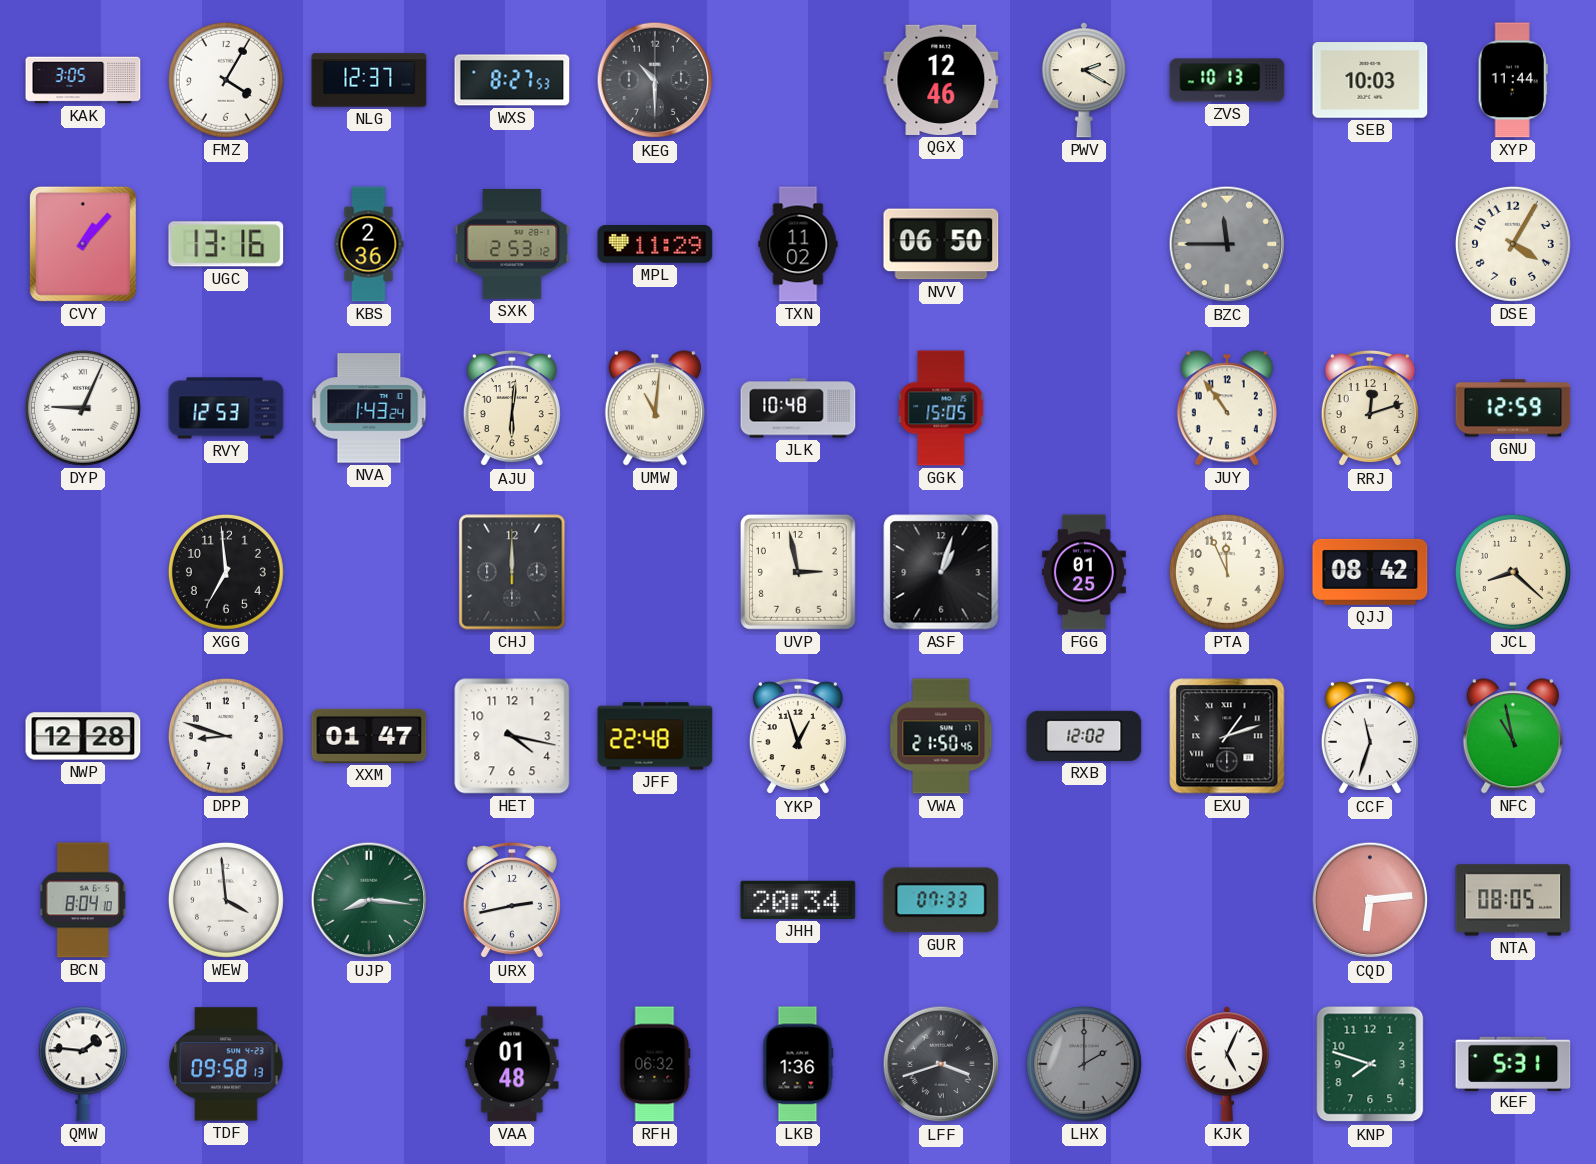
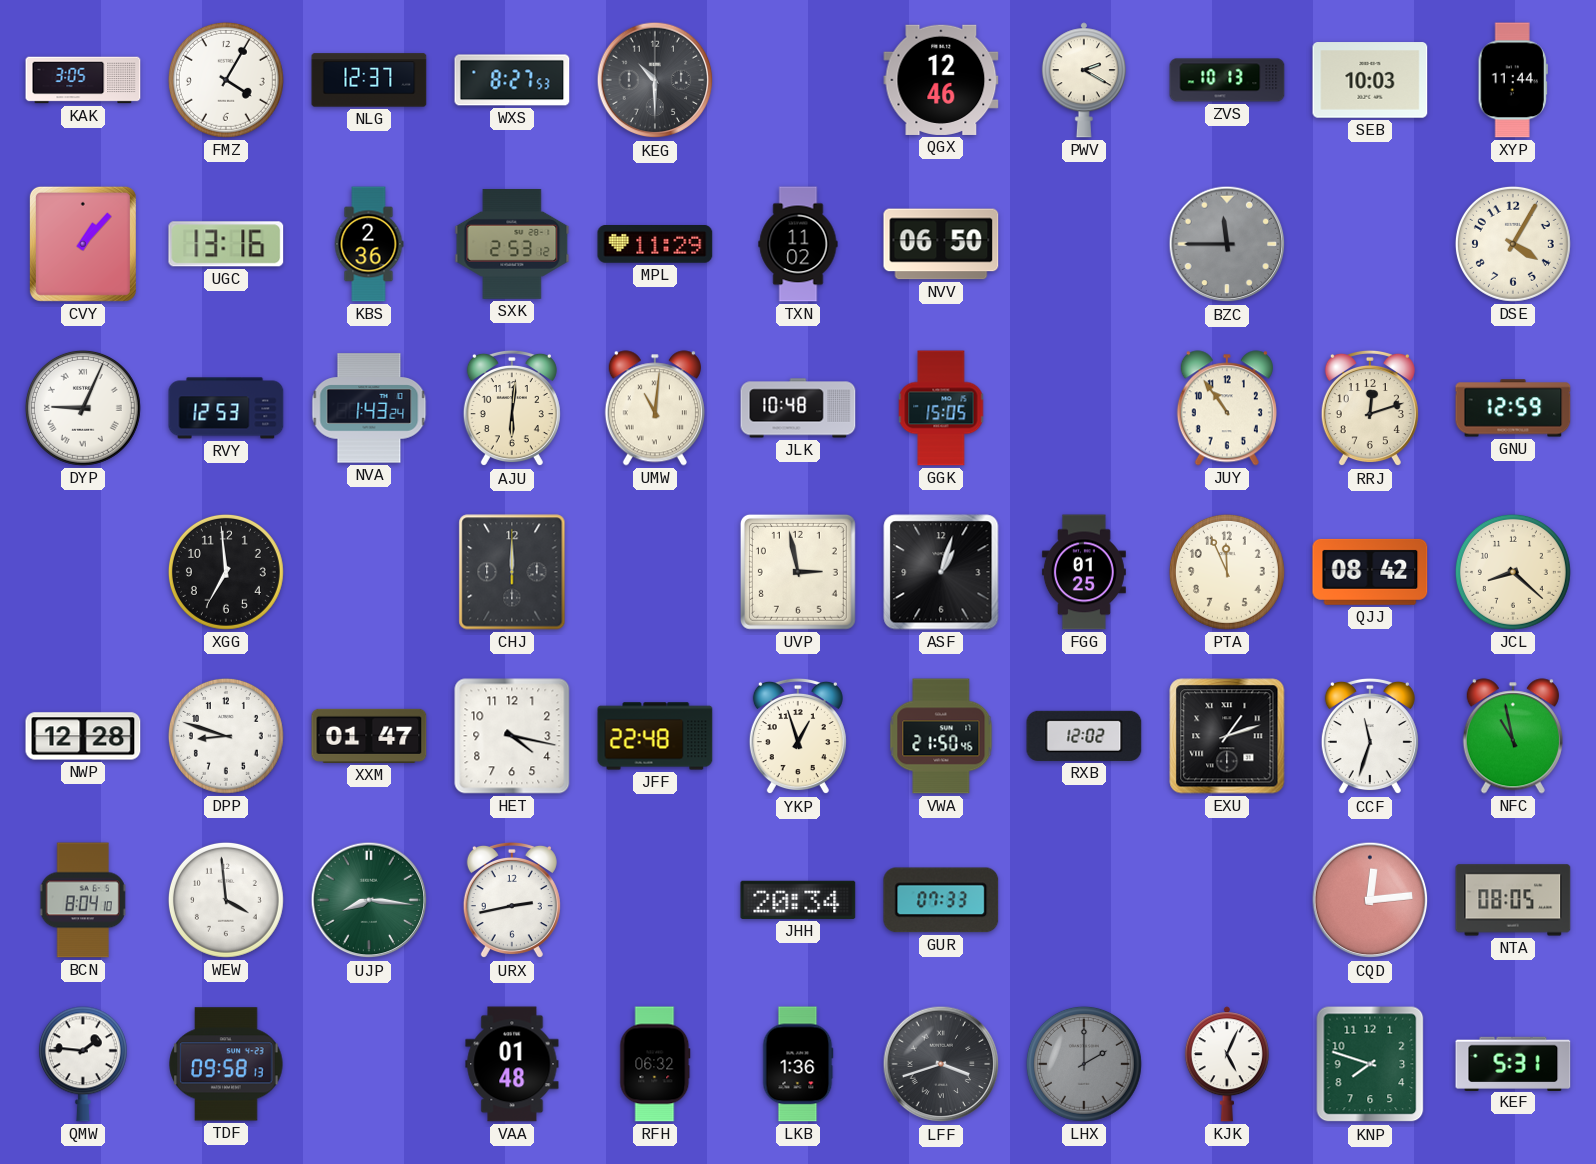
CQD: 6:14 -> 12:14
